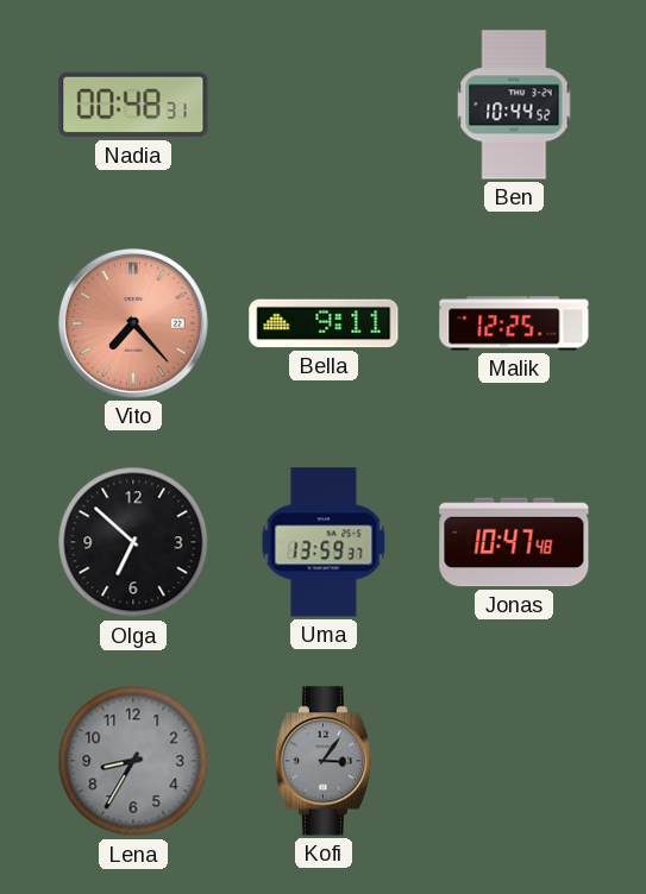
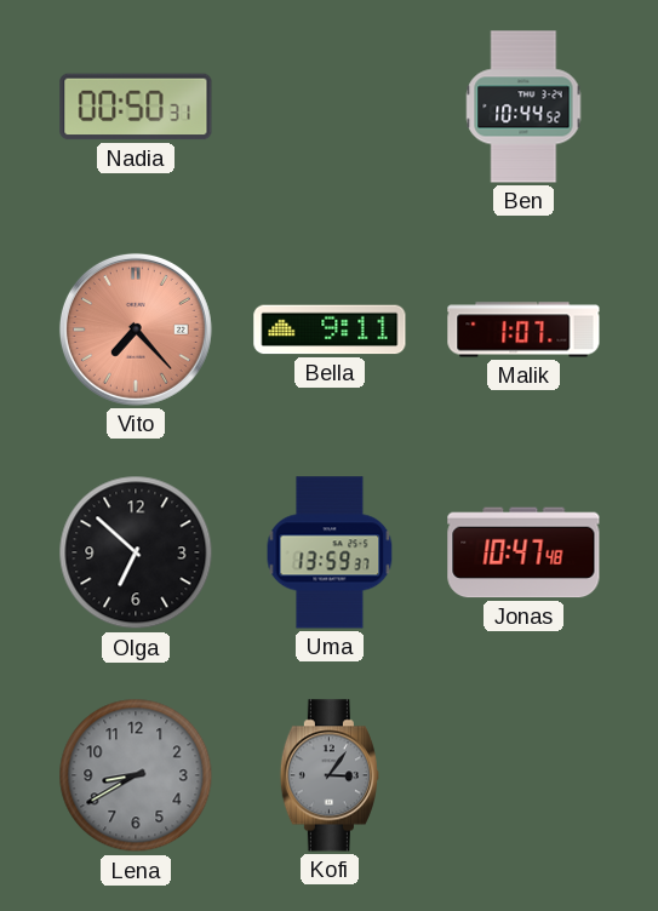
Nadia: 00:48 -> 00:50
Malik: 12:25 -> 1:07
Lena: 8:35 -> 8:40
